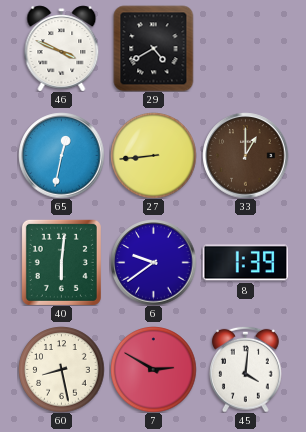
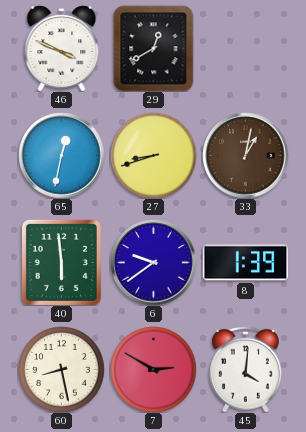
29: 4:40 -> 12:40
27: 8:44 -> 8:42
33: 1:00 -> 1:02
40: 6:01 -> 5:59
